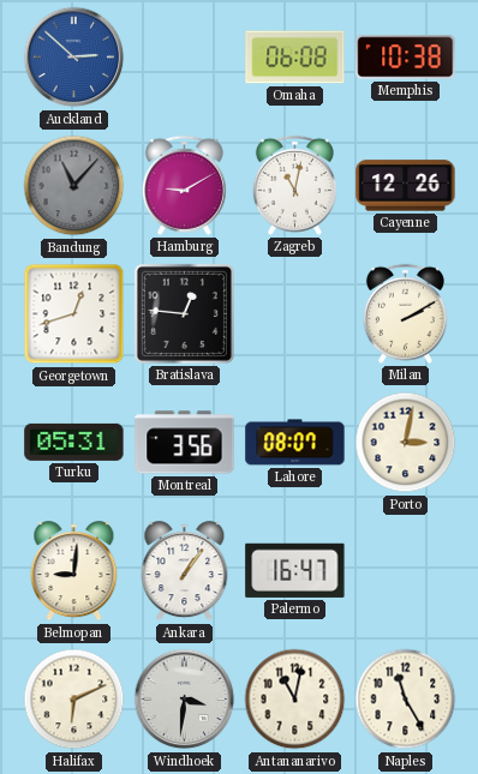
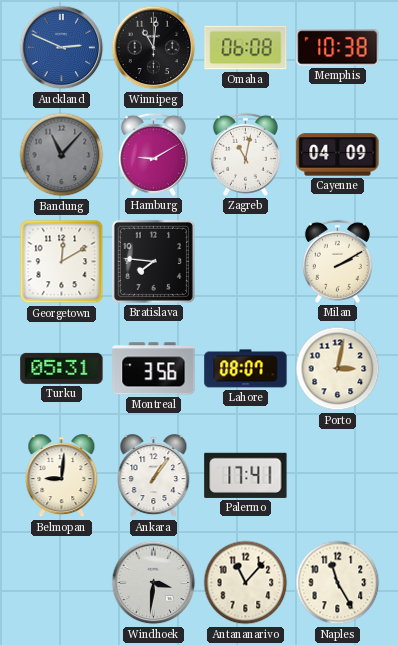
Auckland: 2:52 -> 2:49
Winnipeg: none -> 11:01
Cayenne: 12:26 -> 04:09
Georgetown: 12:42 -> 12:10
Bratislava: 12:46 -> 7:46
Palermo: 16:47 -> 17:41
Halifax: 6:11 -> none
Antananarivo: 11:02 -> 11:07
